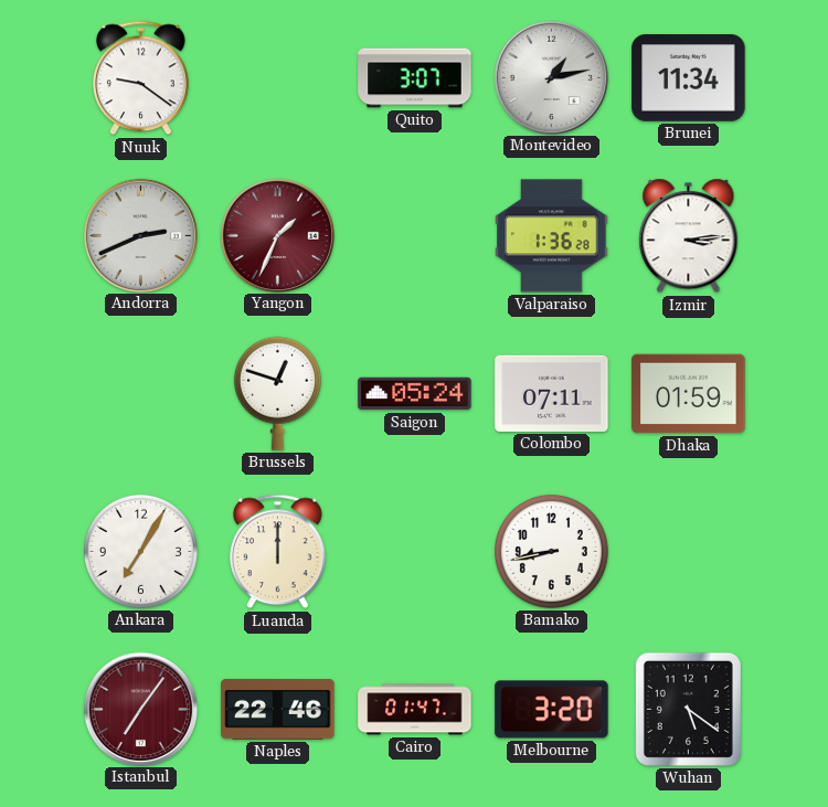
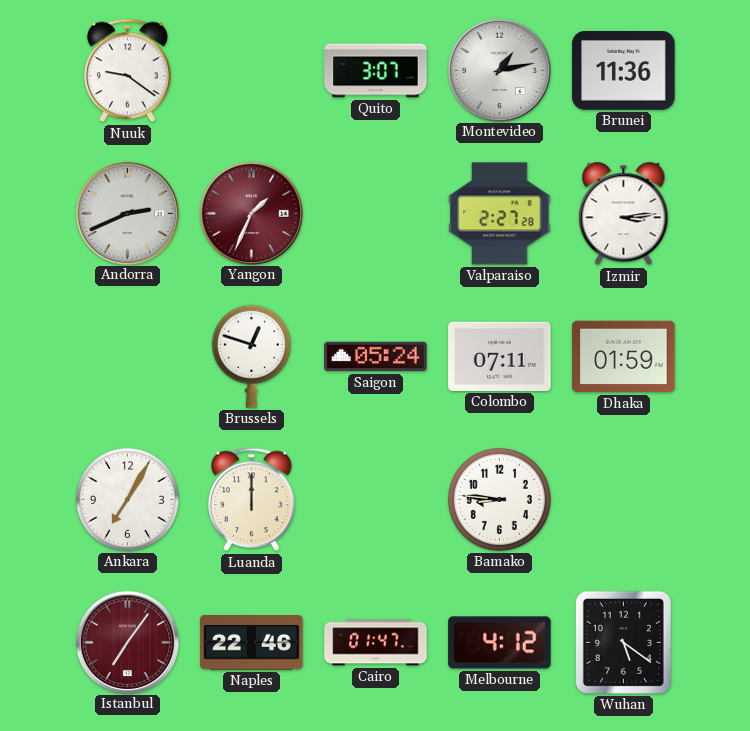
Brunei: 11:34 -> 11:36
Valparaiso: 1:36 -> 2:27
Bamako: 8:43 -> 8:46
Melbourne: 3:20 -> 4:12
